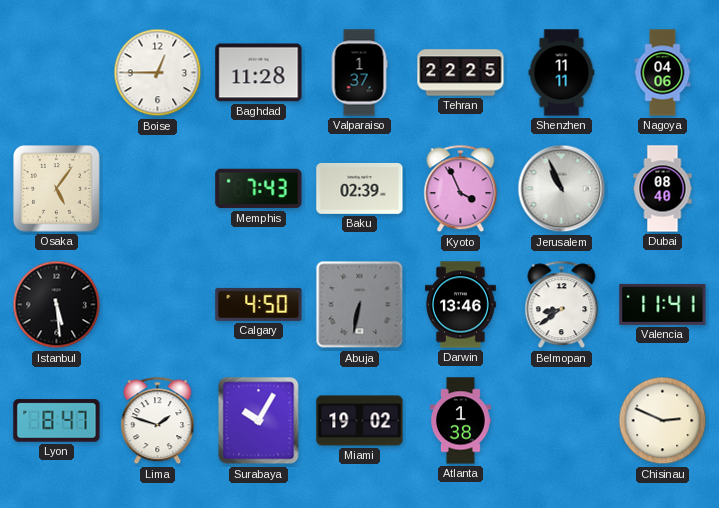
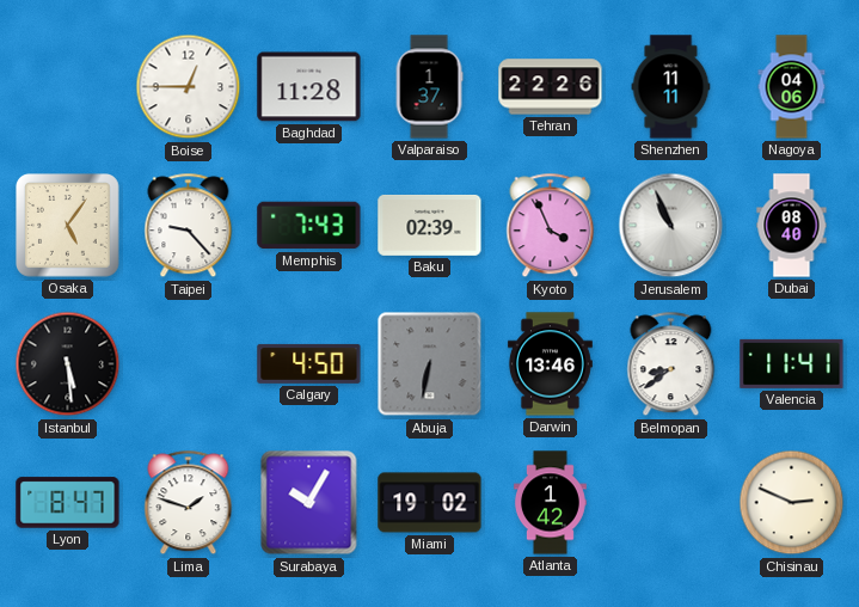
Tehran: 22:25 -> 22:26
Taipei: none -> 9:23
Atlanta: 1:38 -> 1:42
